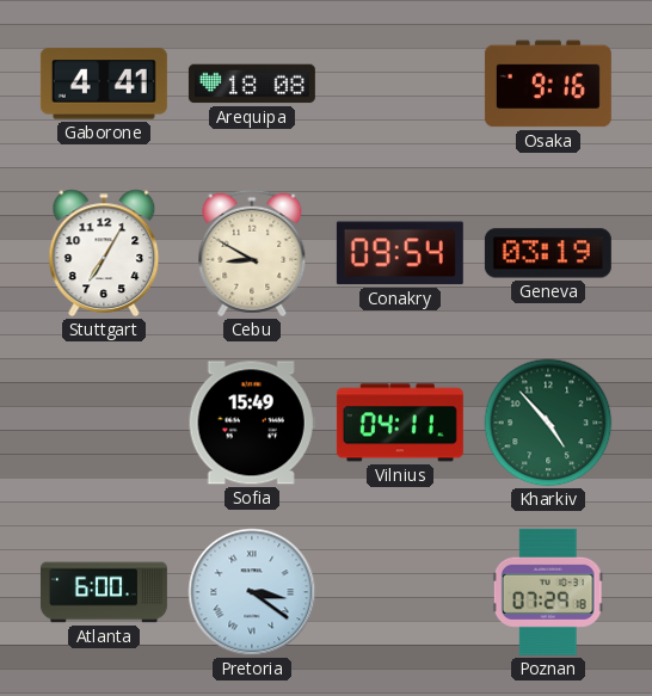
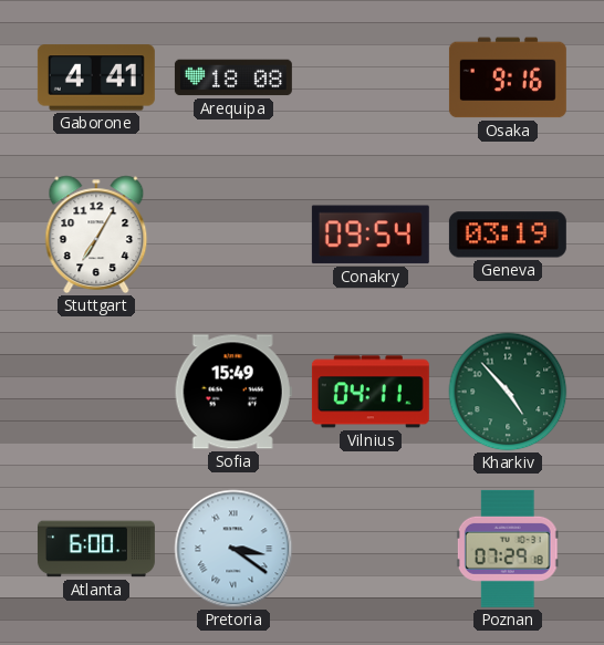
Cebu: 8:50 -> none
